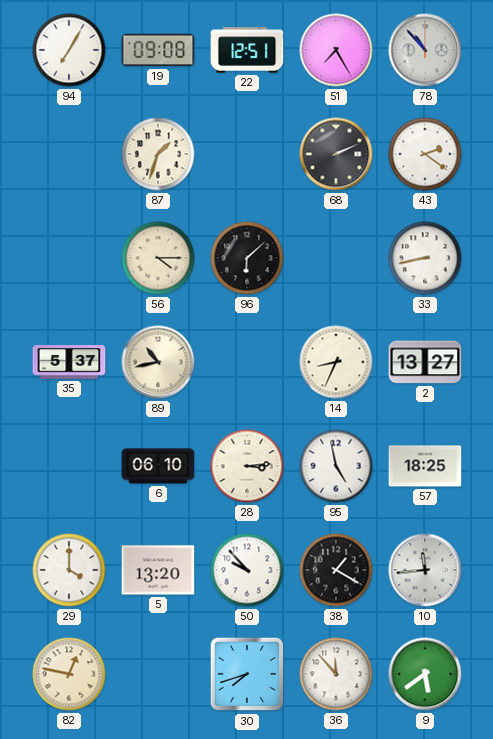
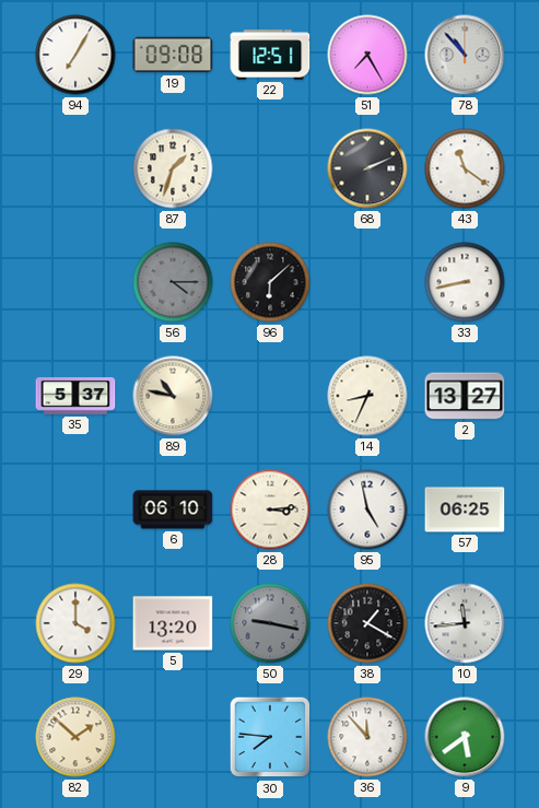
43: 2:21 -> 11:21
56 dial: cream -> grey
89: 10:43 -> 10:47
57: 18:25 -> 06:25
50: 9:53 -> 9:17
50 dial: white -> grey
82: 12:47 -> 1:52
30: 7:42 -> 7:46
